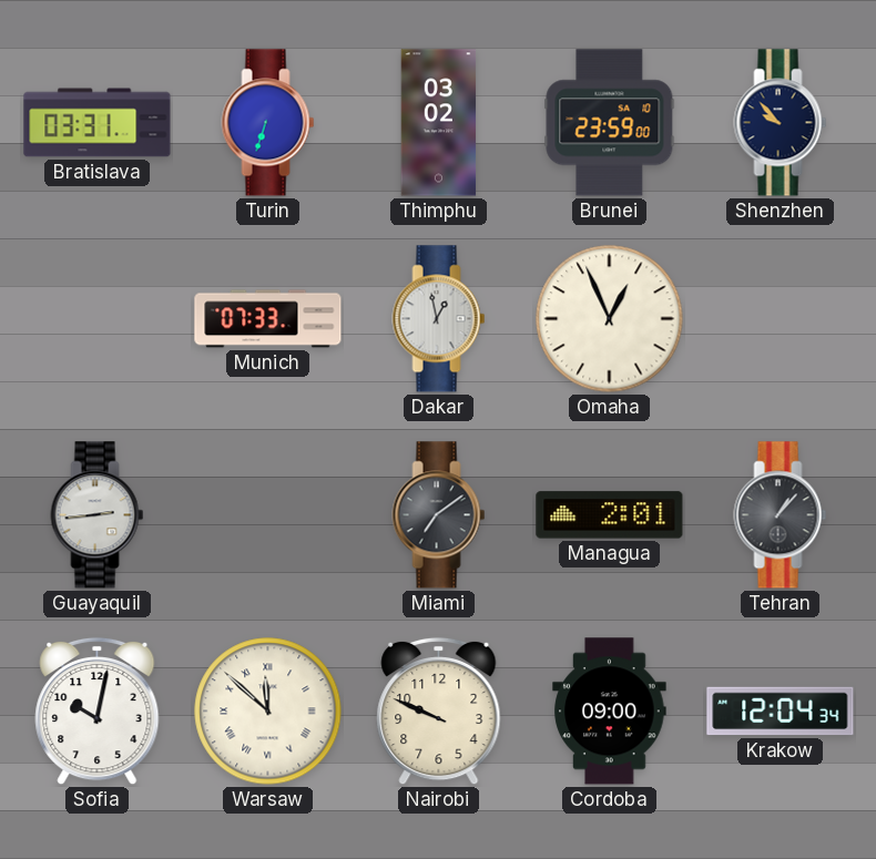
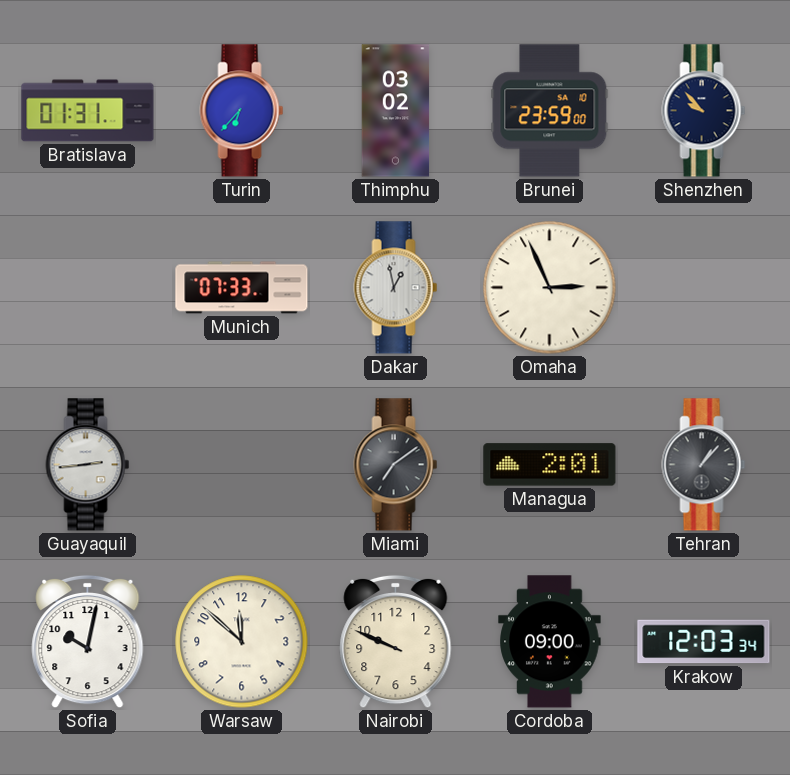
Bratislava: 03:31 -> 01:31
Turin: 6:33 -> 6:37
Omaha: 12:56 -> 2:56
Warsaw numerals: Roman -> Arabic
Krakow: 12:04 -> 12:03
